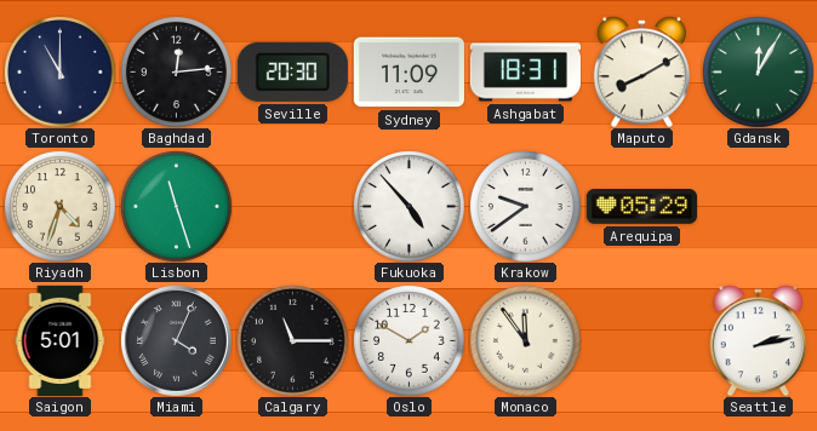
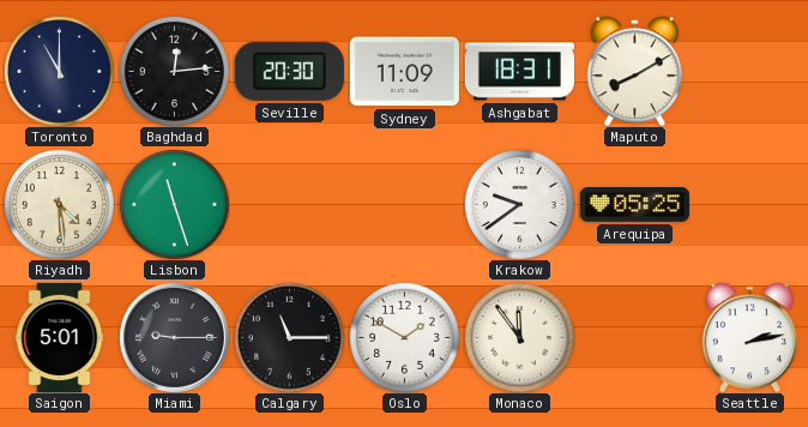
Gdansk: 12:05 -> none
Riyadh: 4:33 -> 4:29
Fukuoka: 4:53 -> none
Arequipa: 05:29 -> 05:25
Miami: 4:04 -> 9:15
